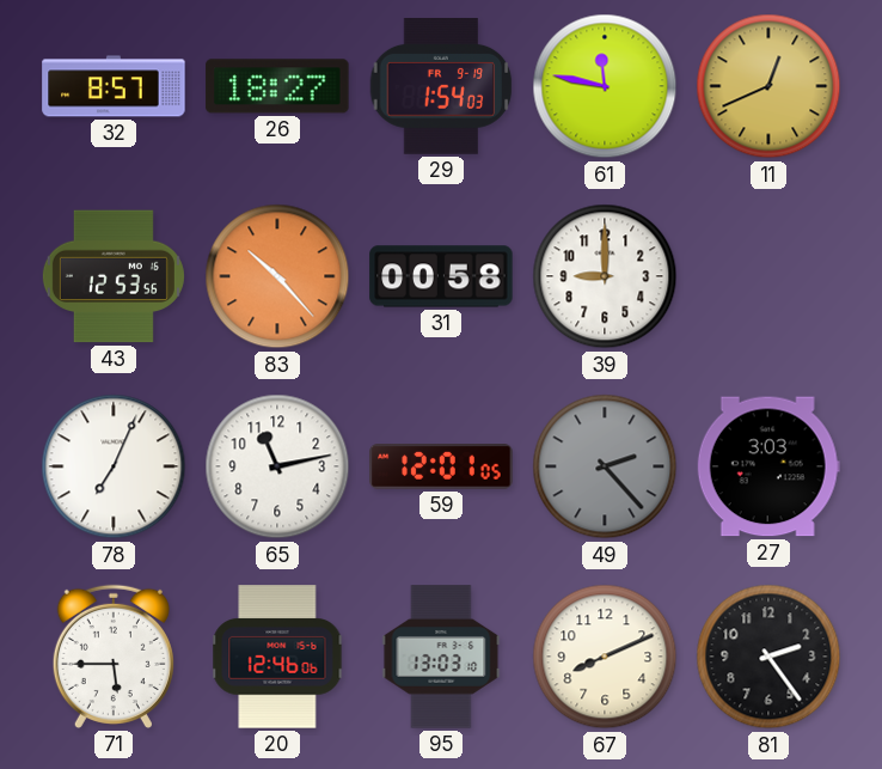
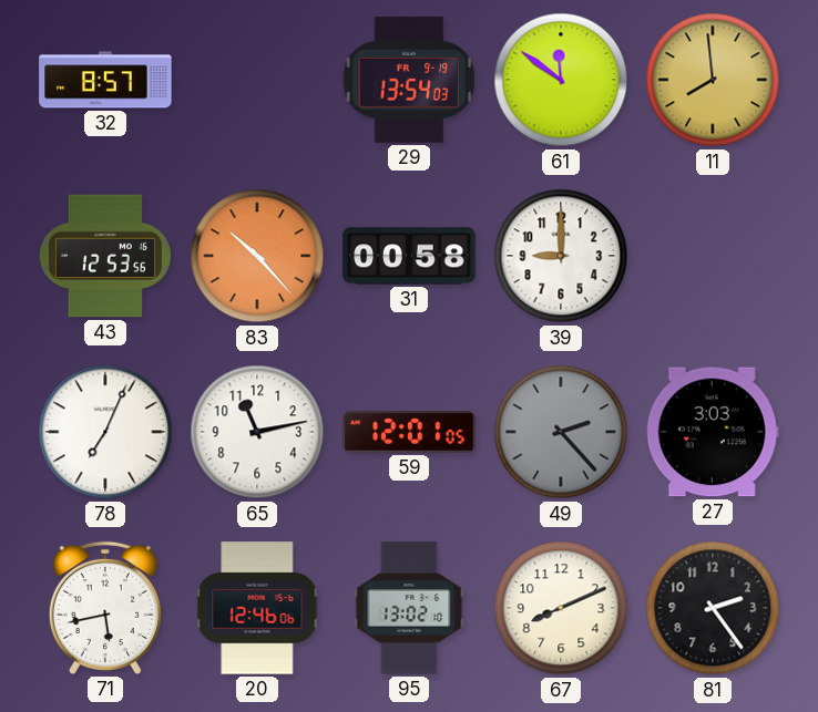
26: 18:27 -> none
29: 1:54 -> 13:54
61: 11:47 -> 11:51
11: 12:41 -> 7:59
71: 5:45 -> 5:43
95: 13:03 -> 13:02
